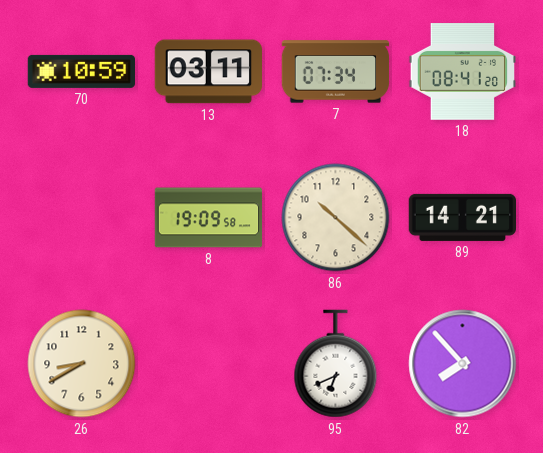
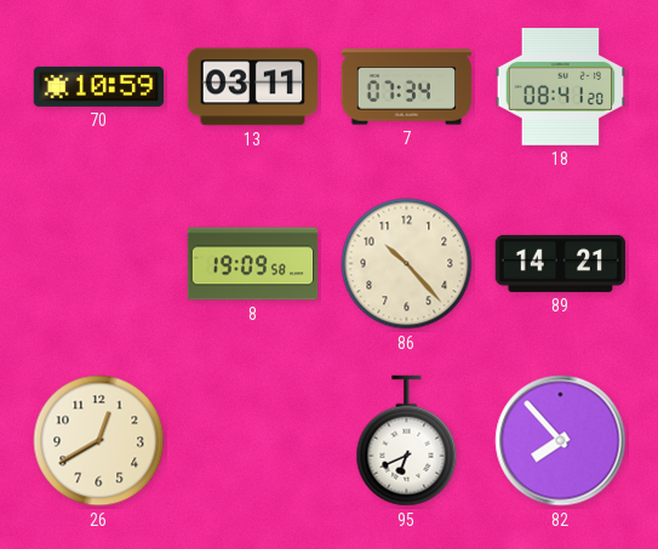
86: 10:22 -> 10:23
26: 8:40 -> 12:40
